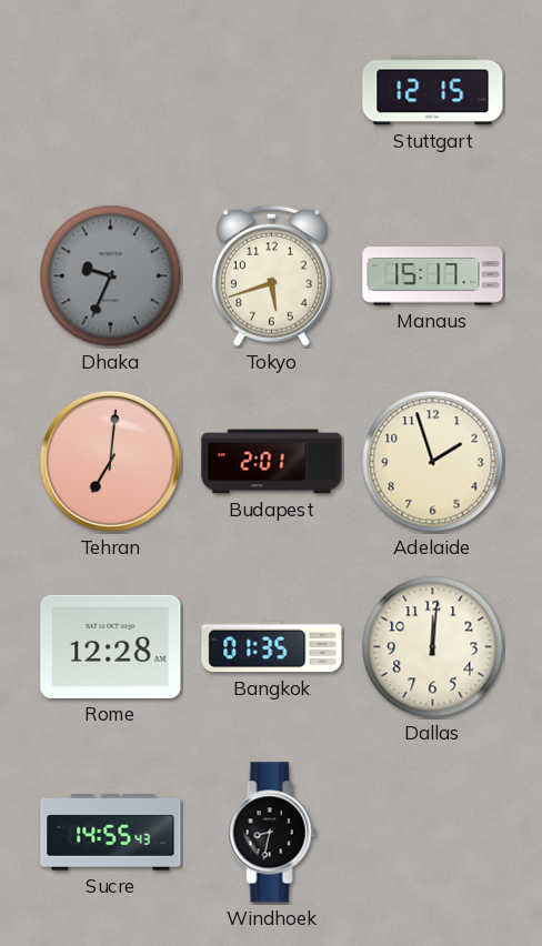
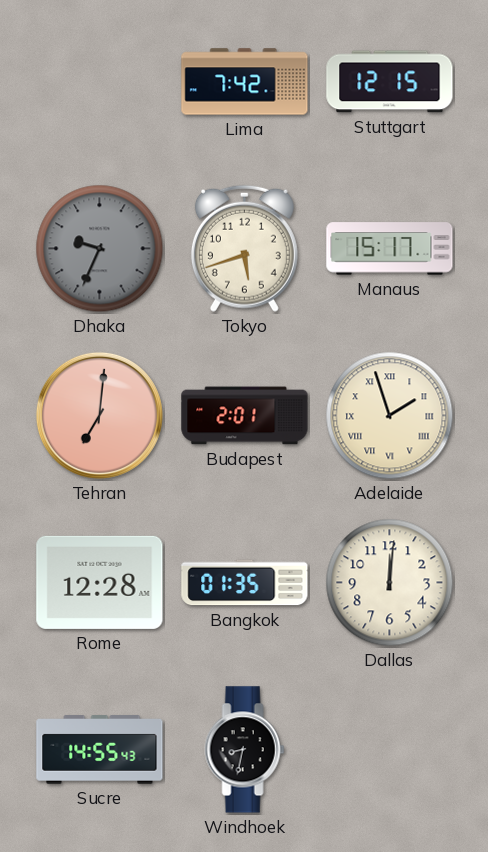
Lima: none -> 7:42
Adelaide numerals: Arabic -> Roman
